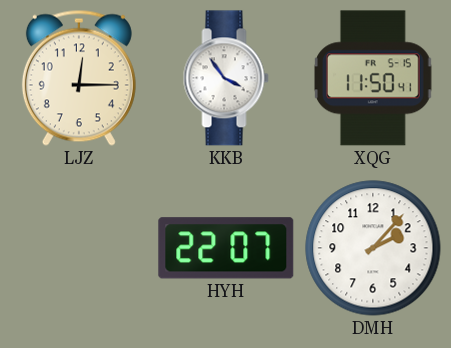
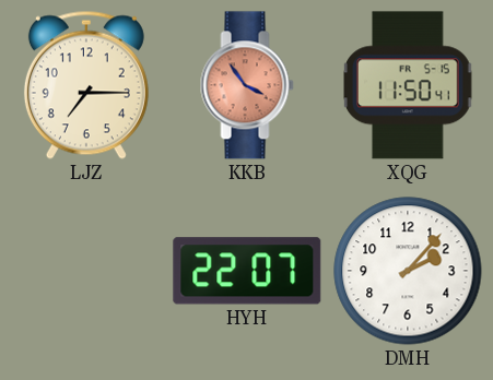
LJZ: 12:15 -> 7:15
KKB dial: white -> salmon
